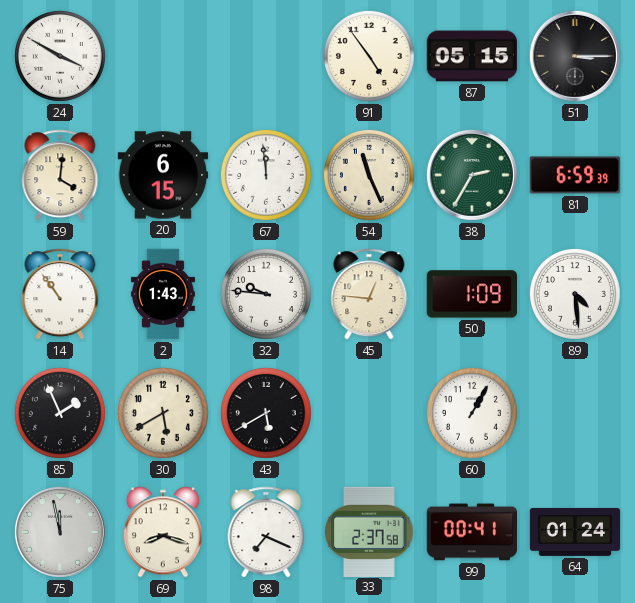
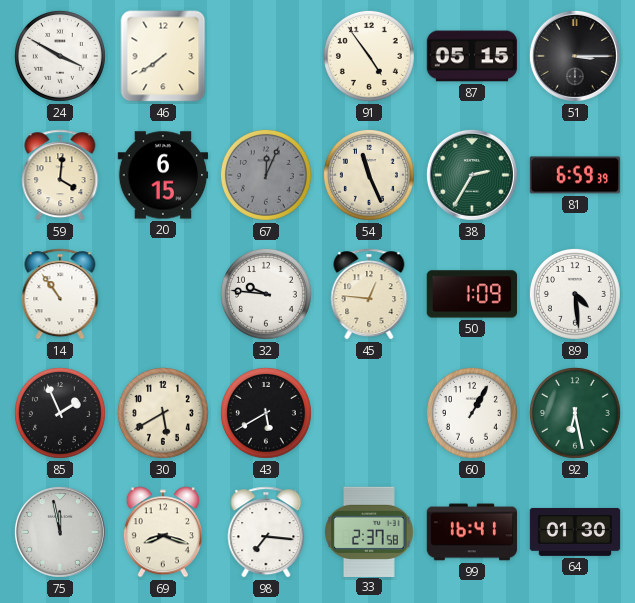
46: none -> 7:39
67: 11:59 -> 12:04
67 dial: white -> grey
2: 1:43 -> none
92: none -> 6:28
98: 7:19 -> 7:16
99: 00:41 -> 16:41
64: 01:24 -> 01:30
